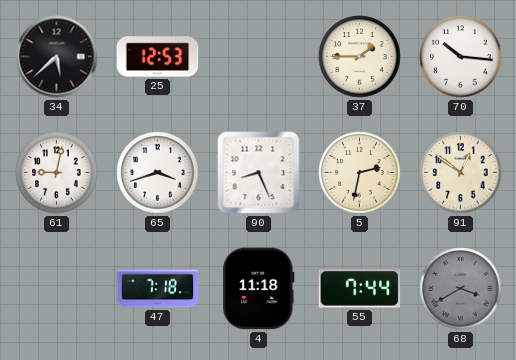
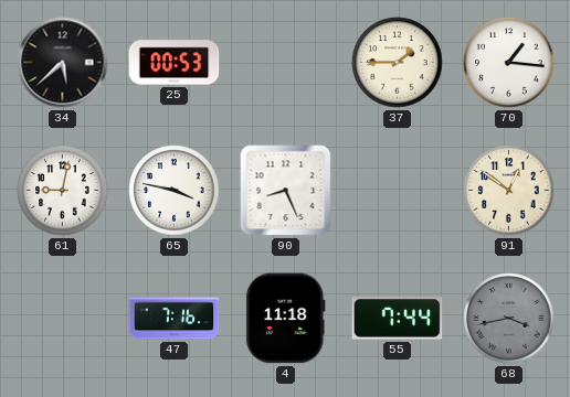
25: 12:53 -> 00:53
70: 10:16 -> 1:16
65: 3:42 -> 3:47
5: 2:32 -> none
47: 7:18 -> 7:16
68: 3:40 -> 3:43
